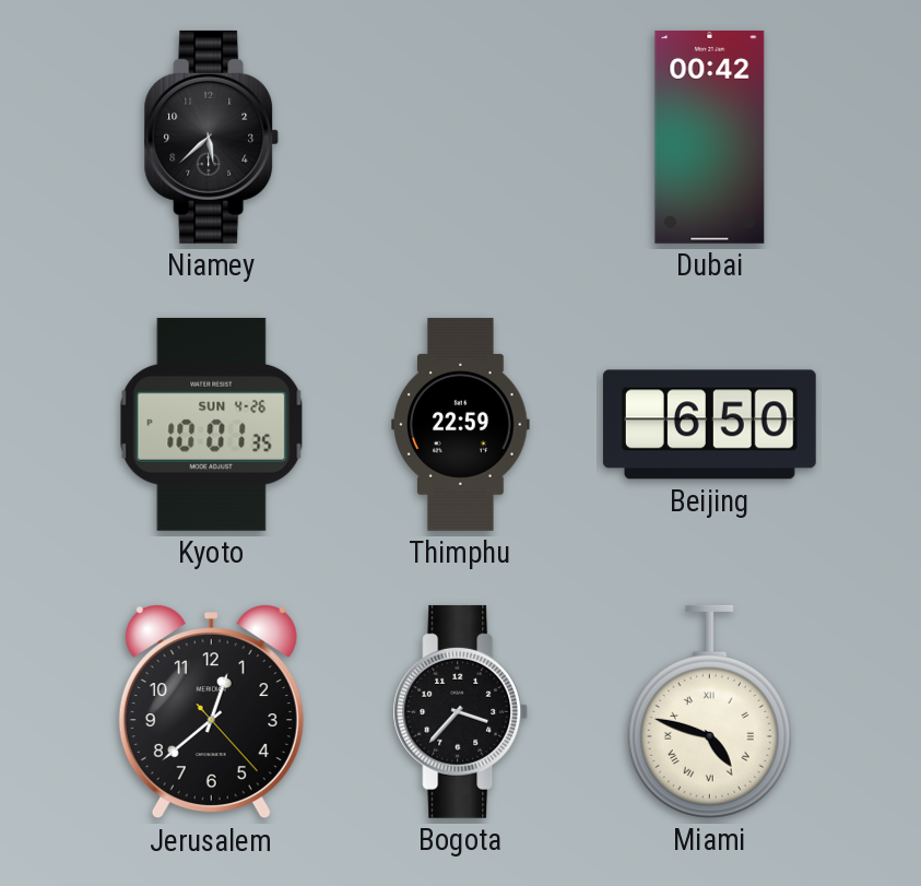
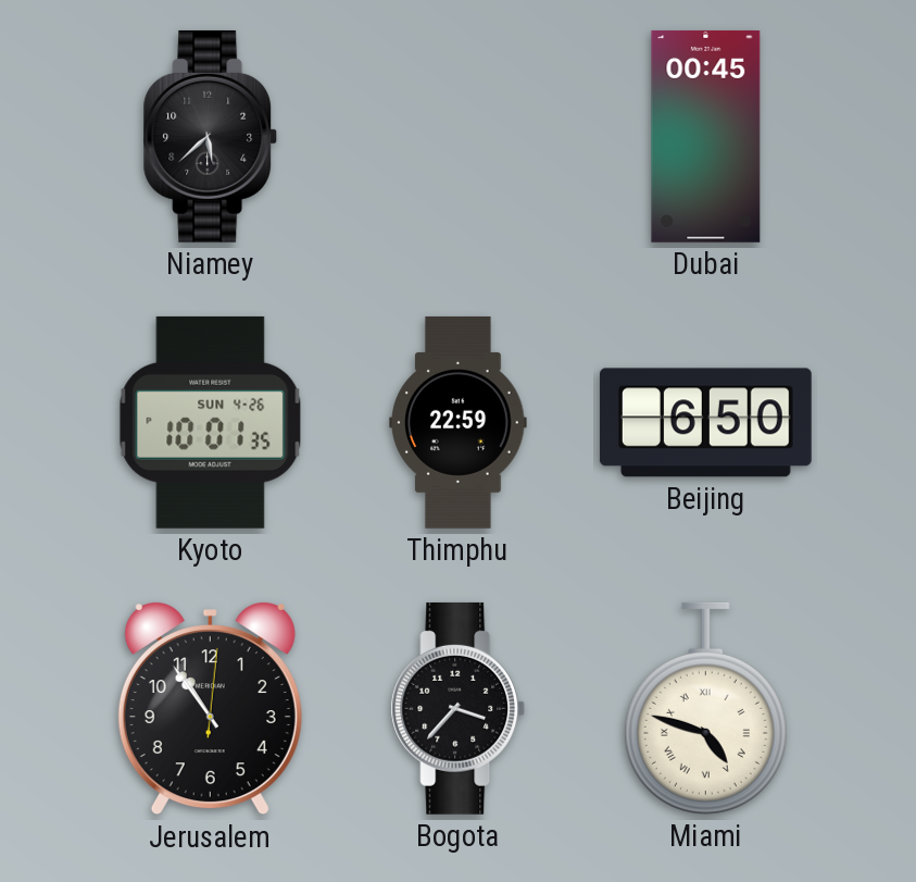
Dubai: 00:42 -> 00:45
Jerusalem: 12:38 -> 10:54
